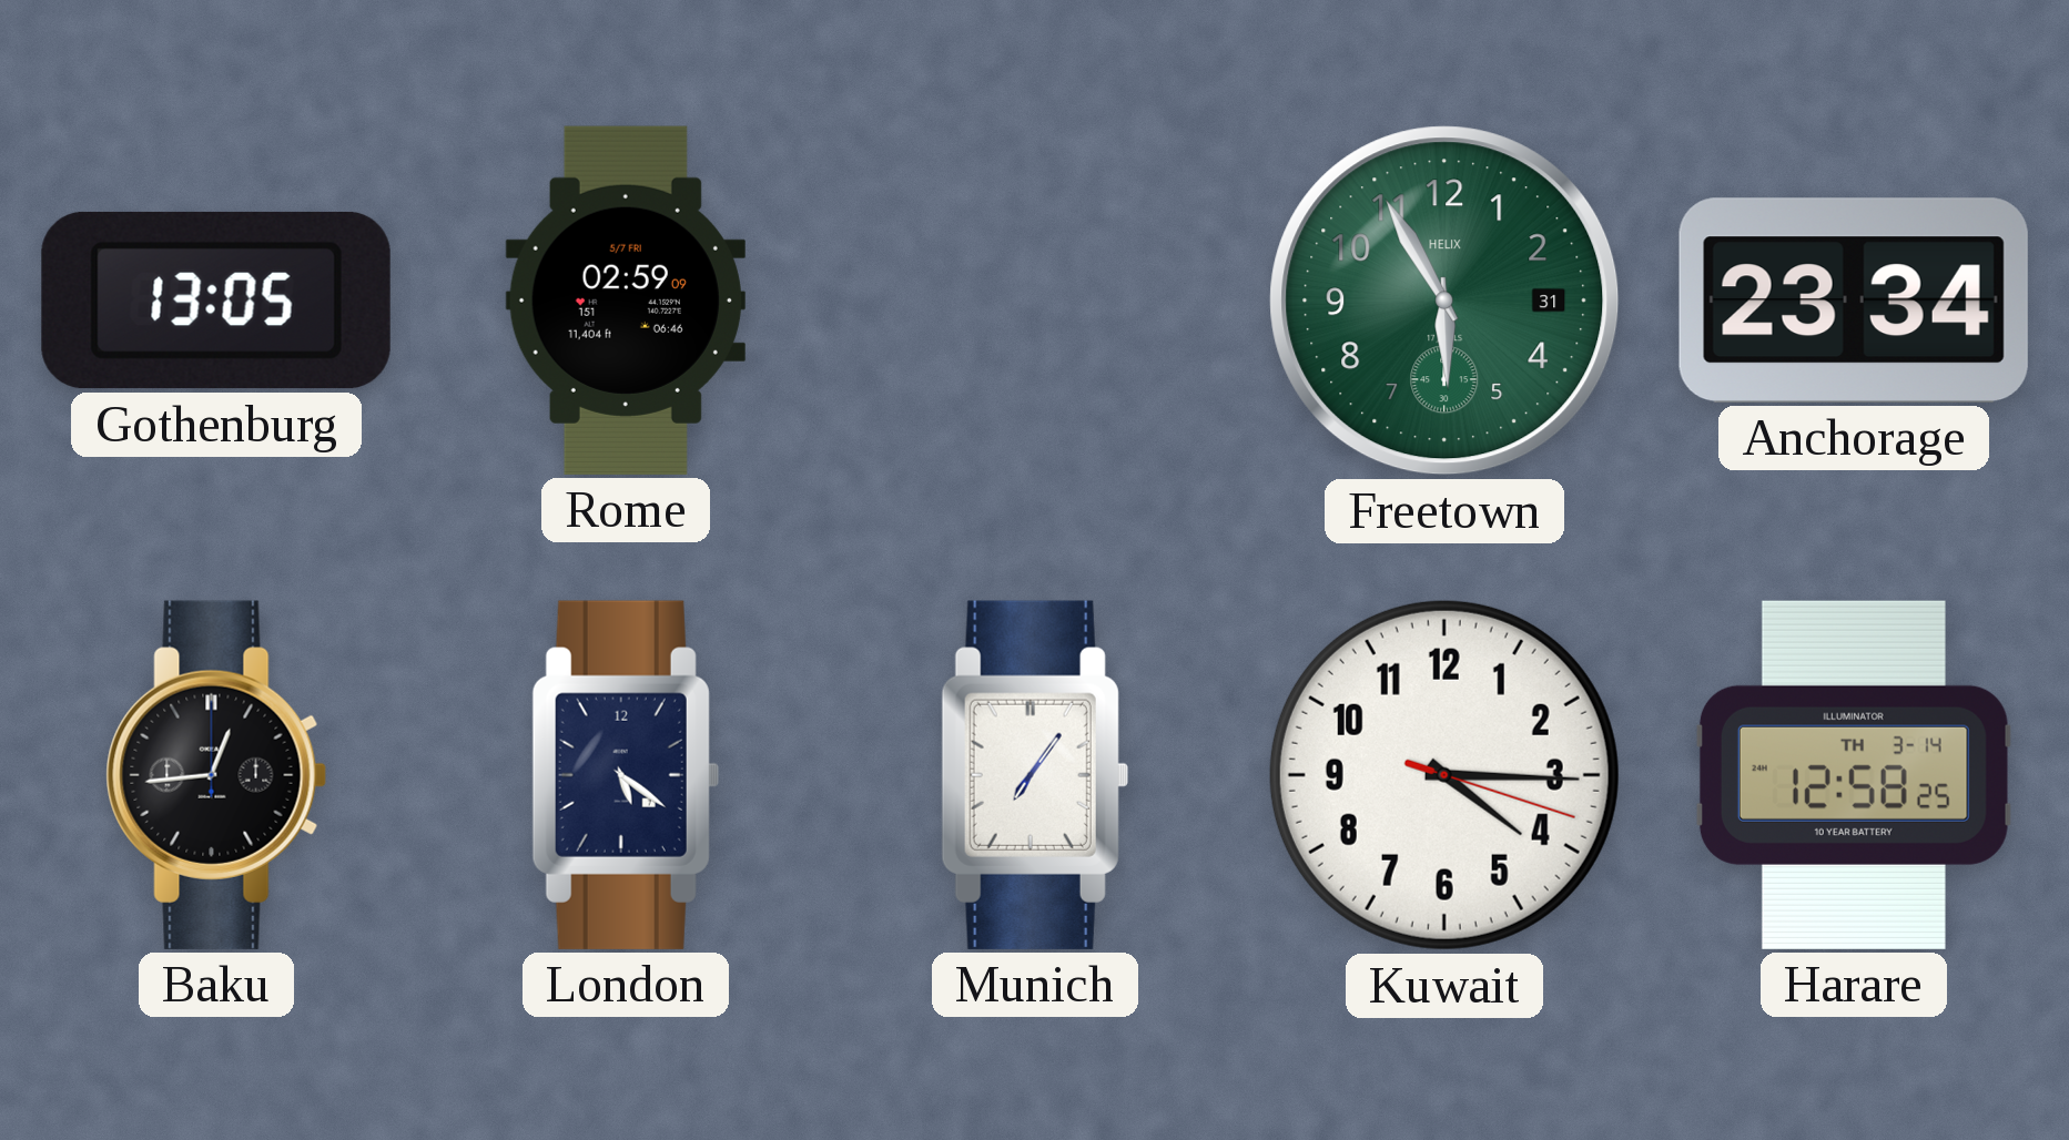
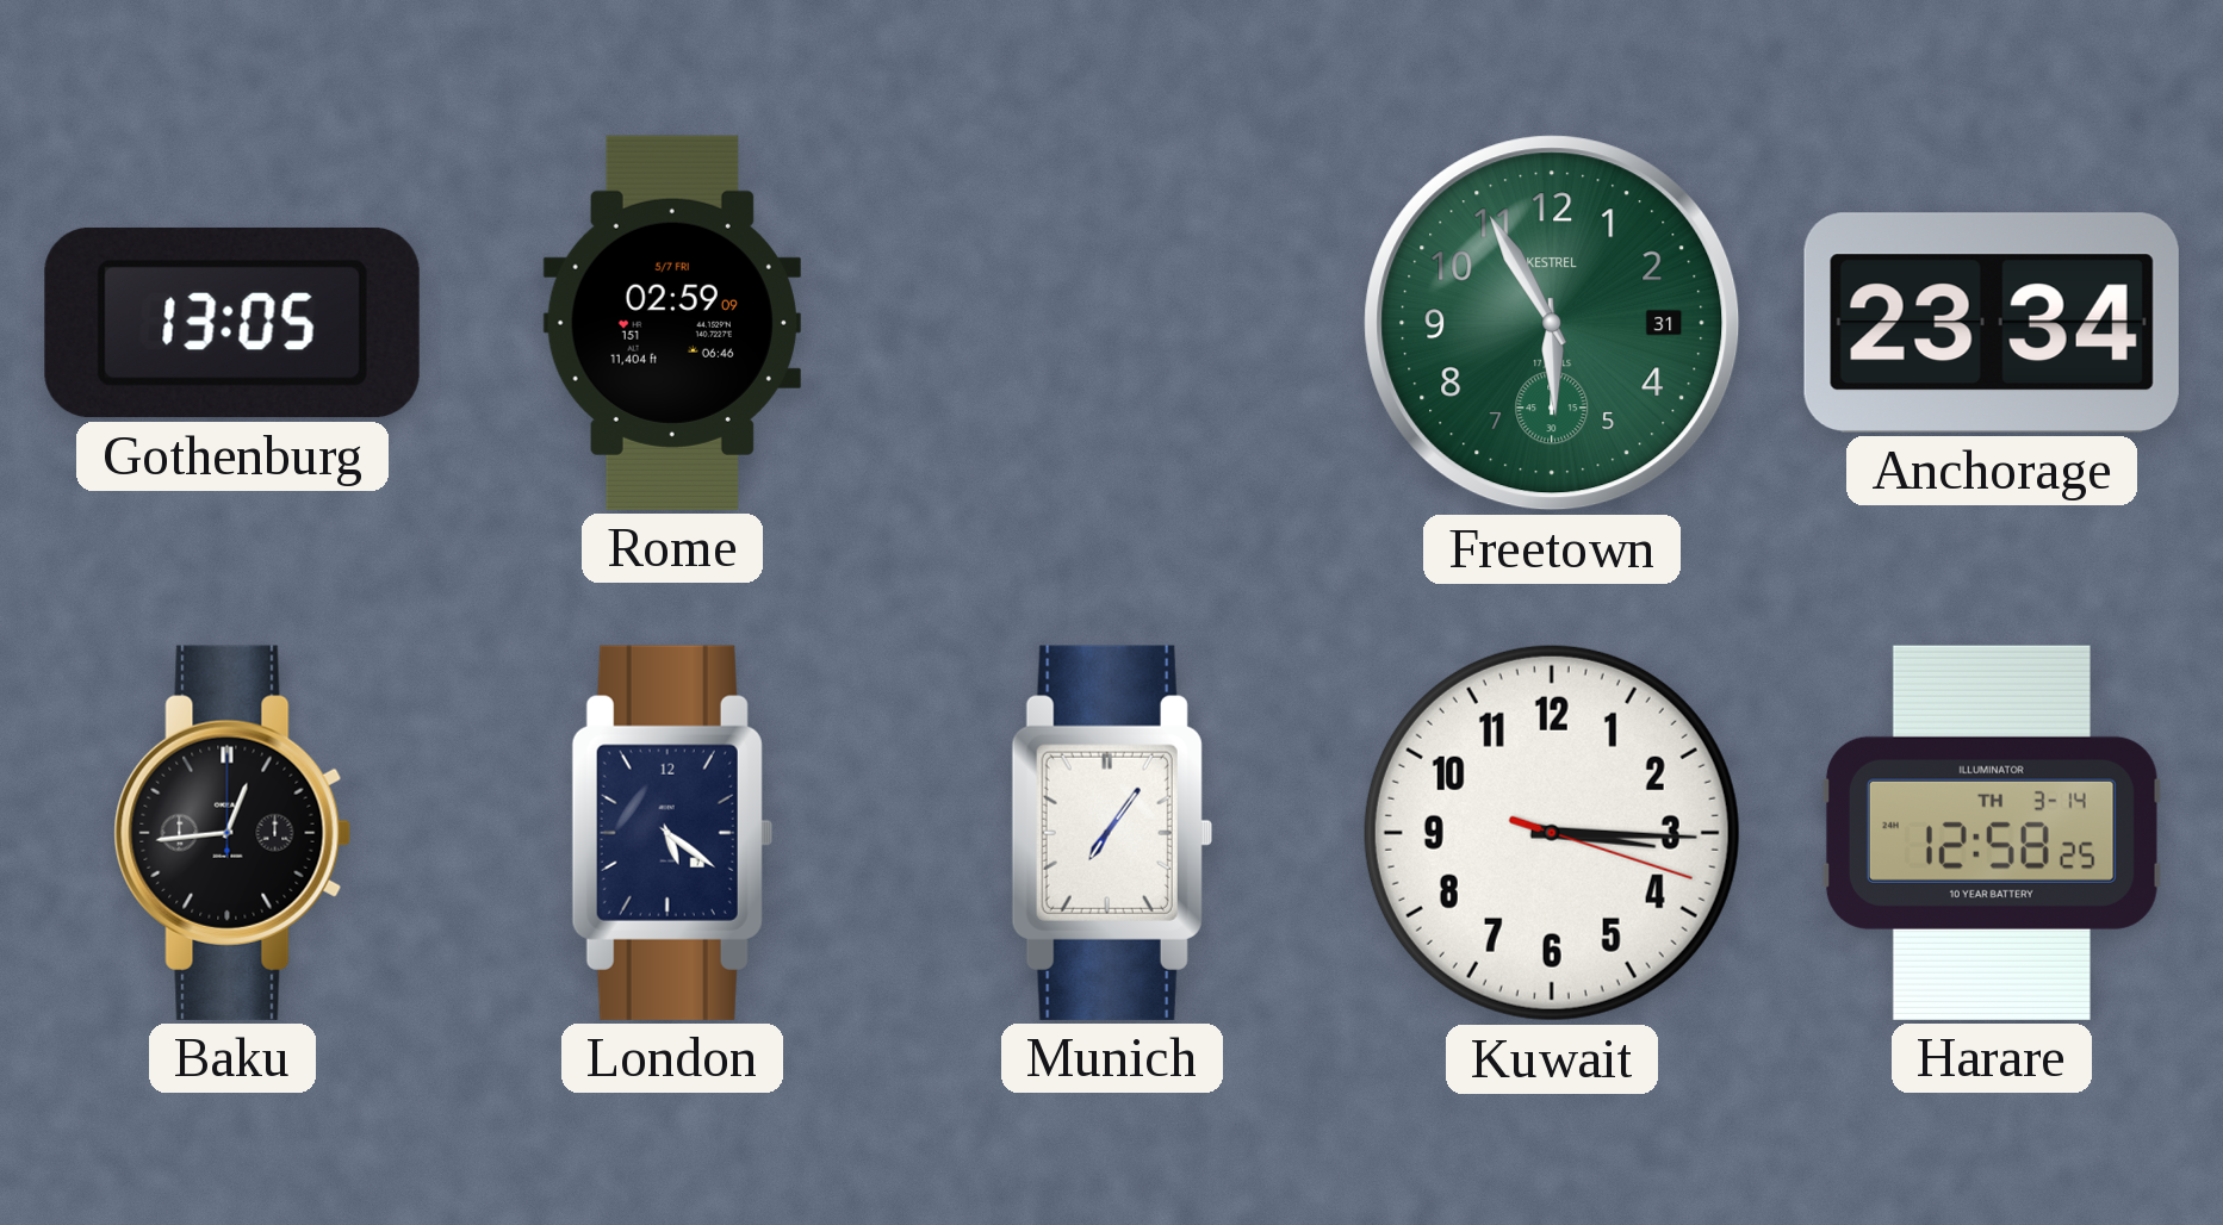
Freetown brand: HELIX -> KESTREL
Kuwait: 4:15 -> 3:15
